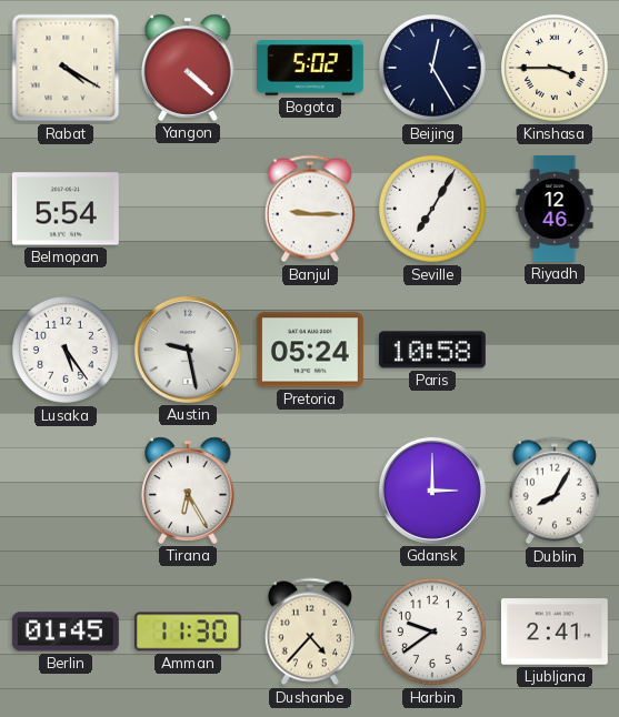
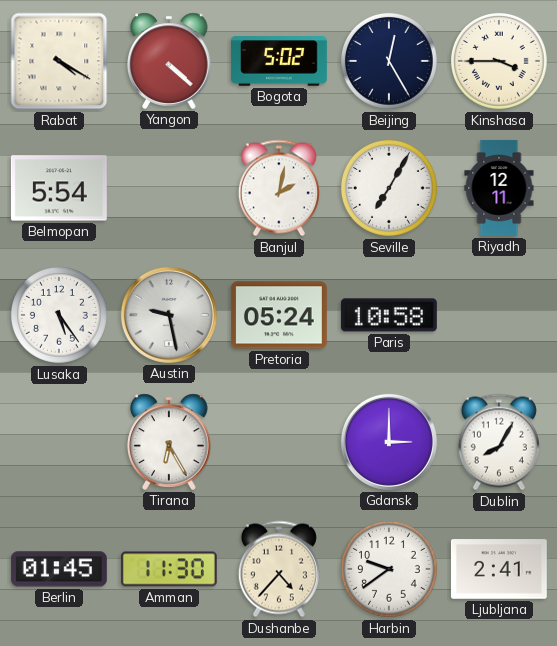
Banjul: 9:15 -> 2:02
Riyadh: 12:46 -> 12:11
